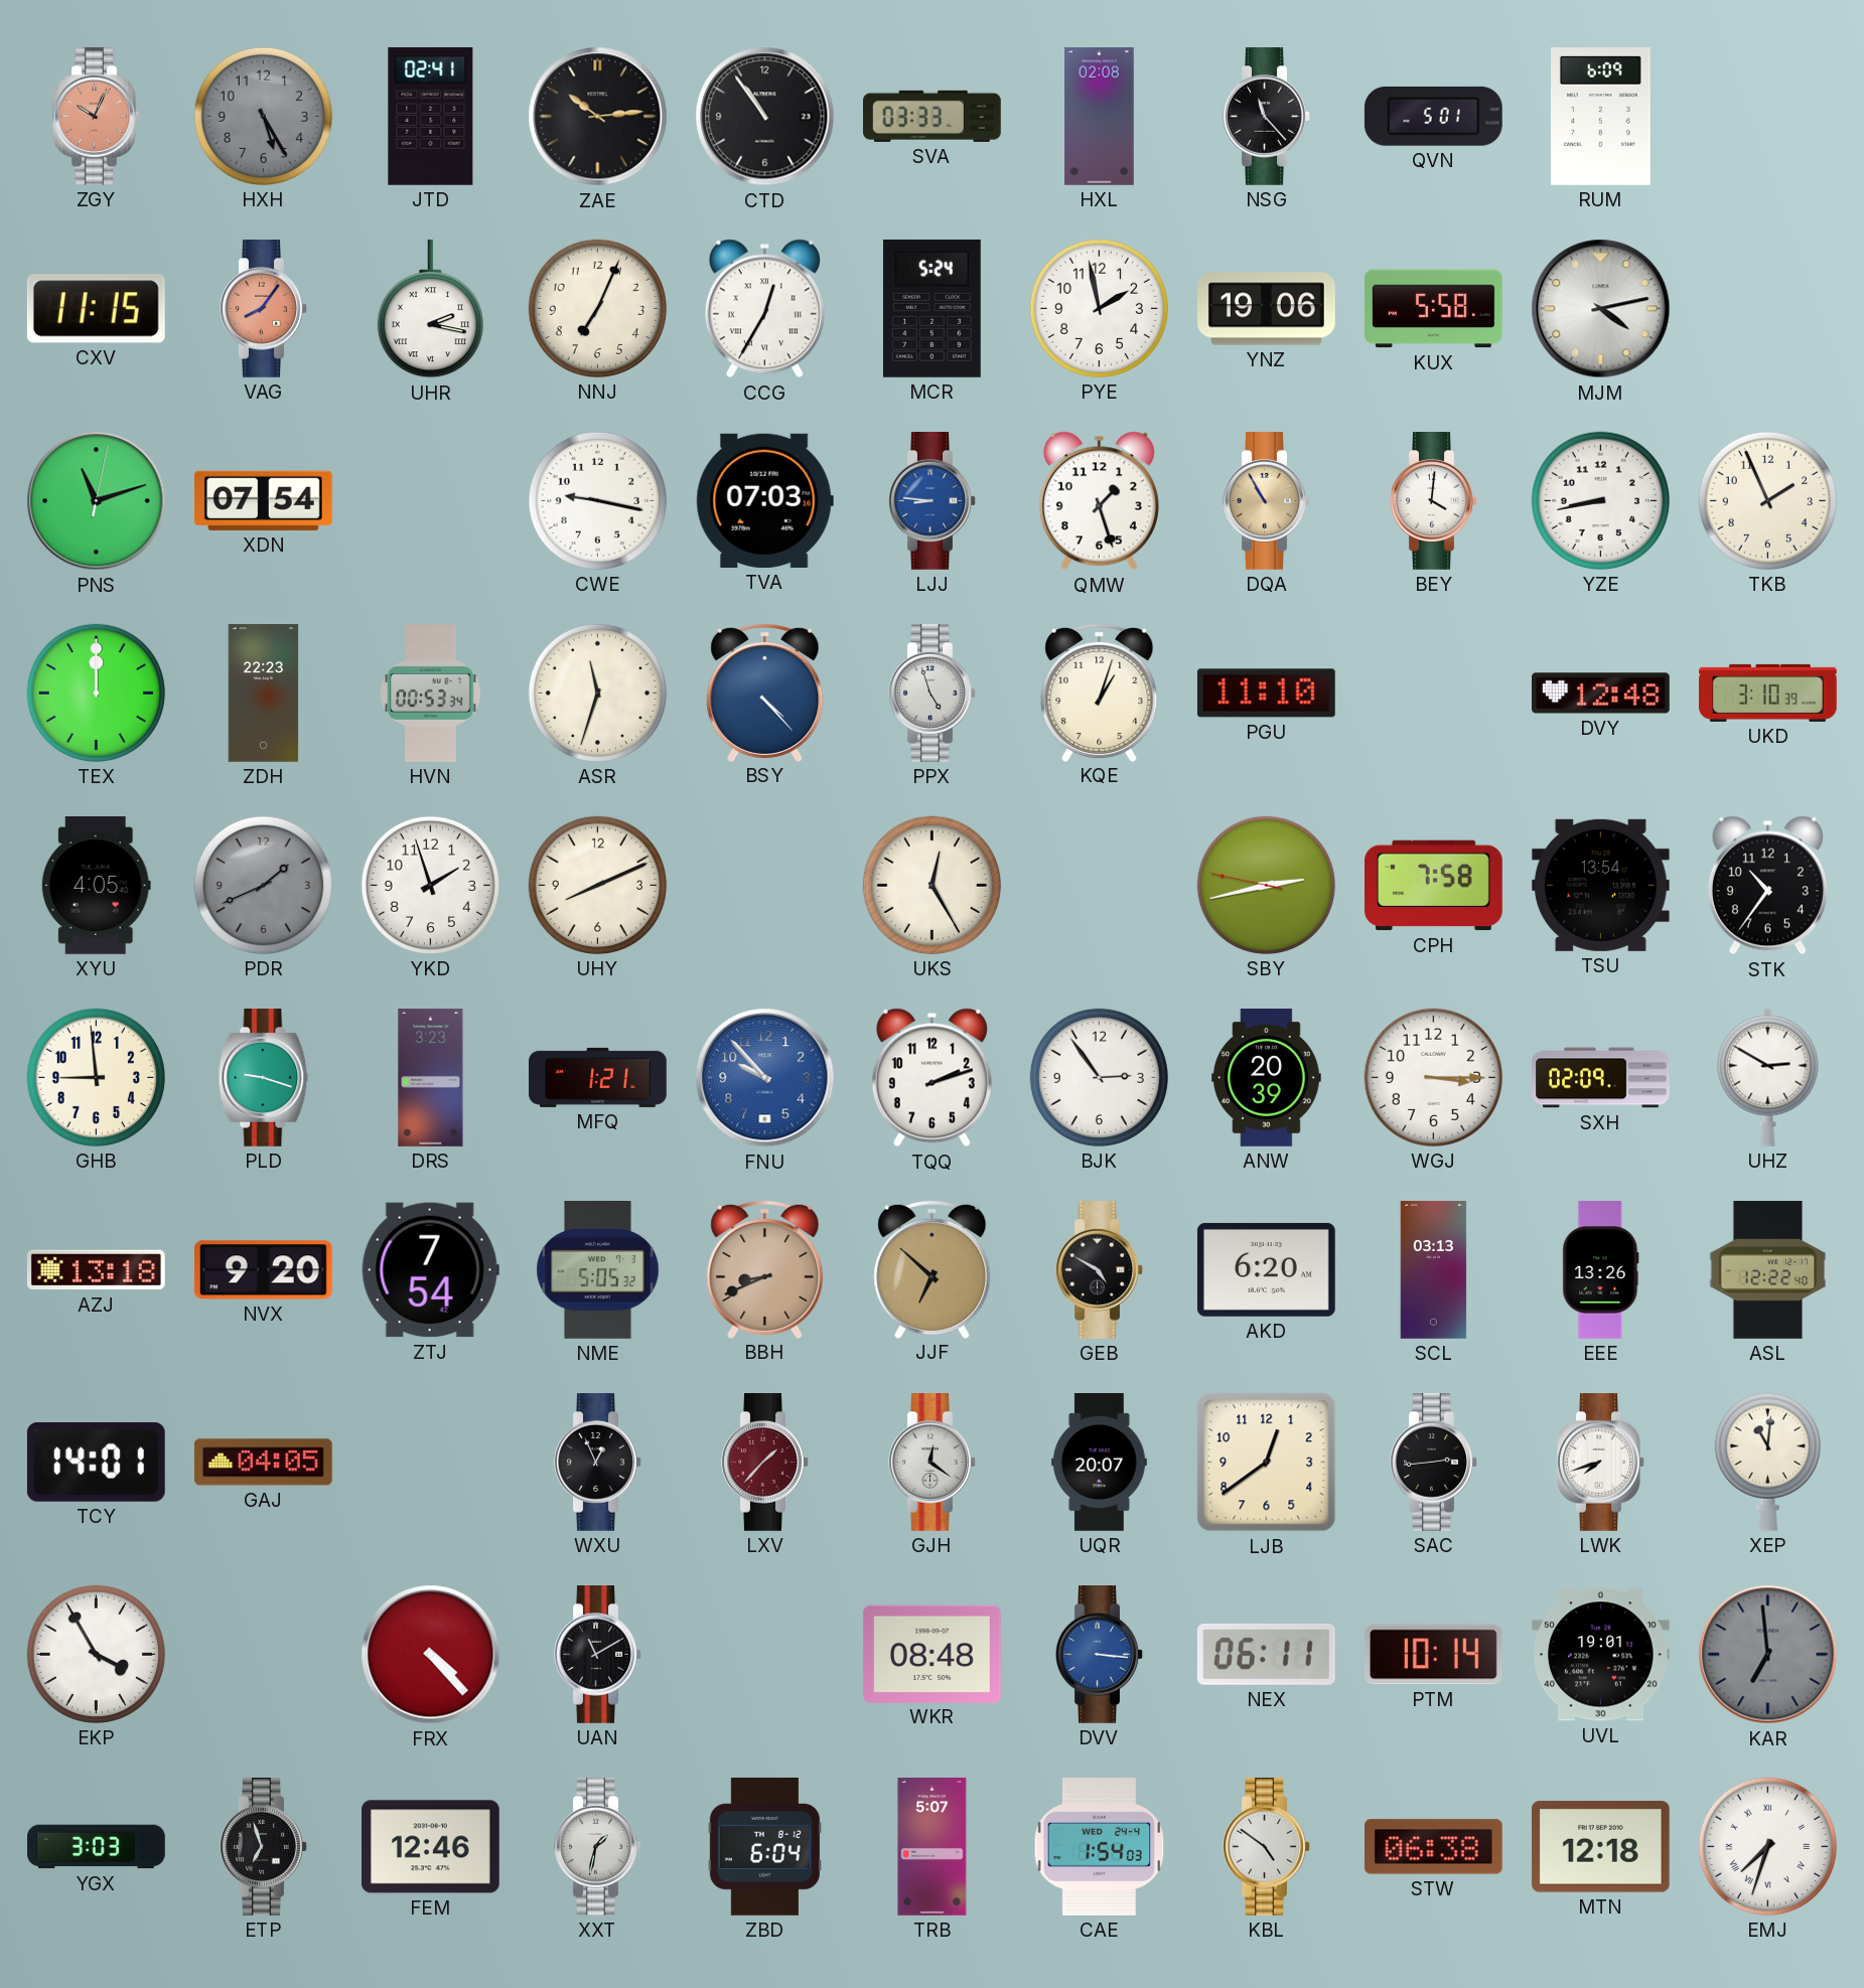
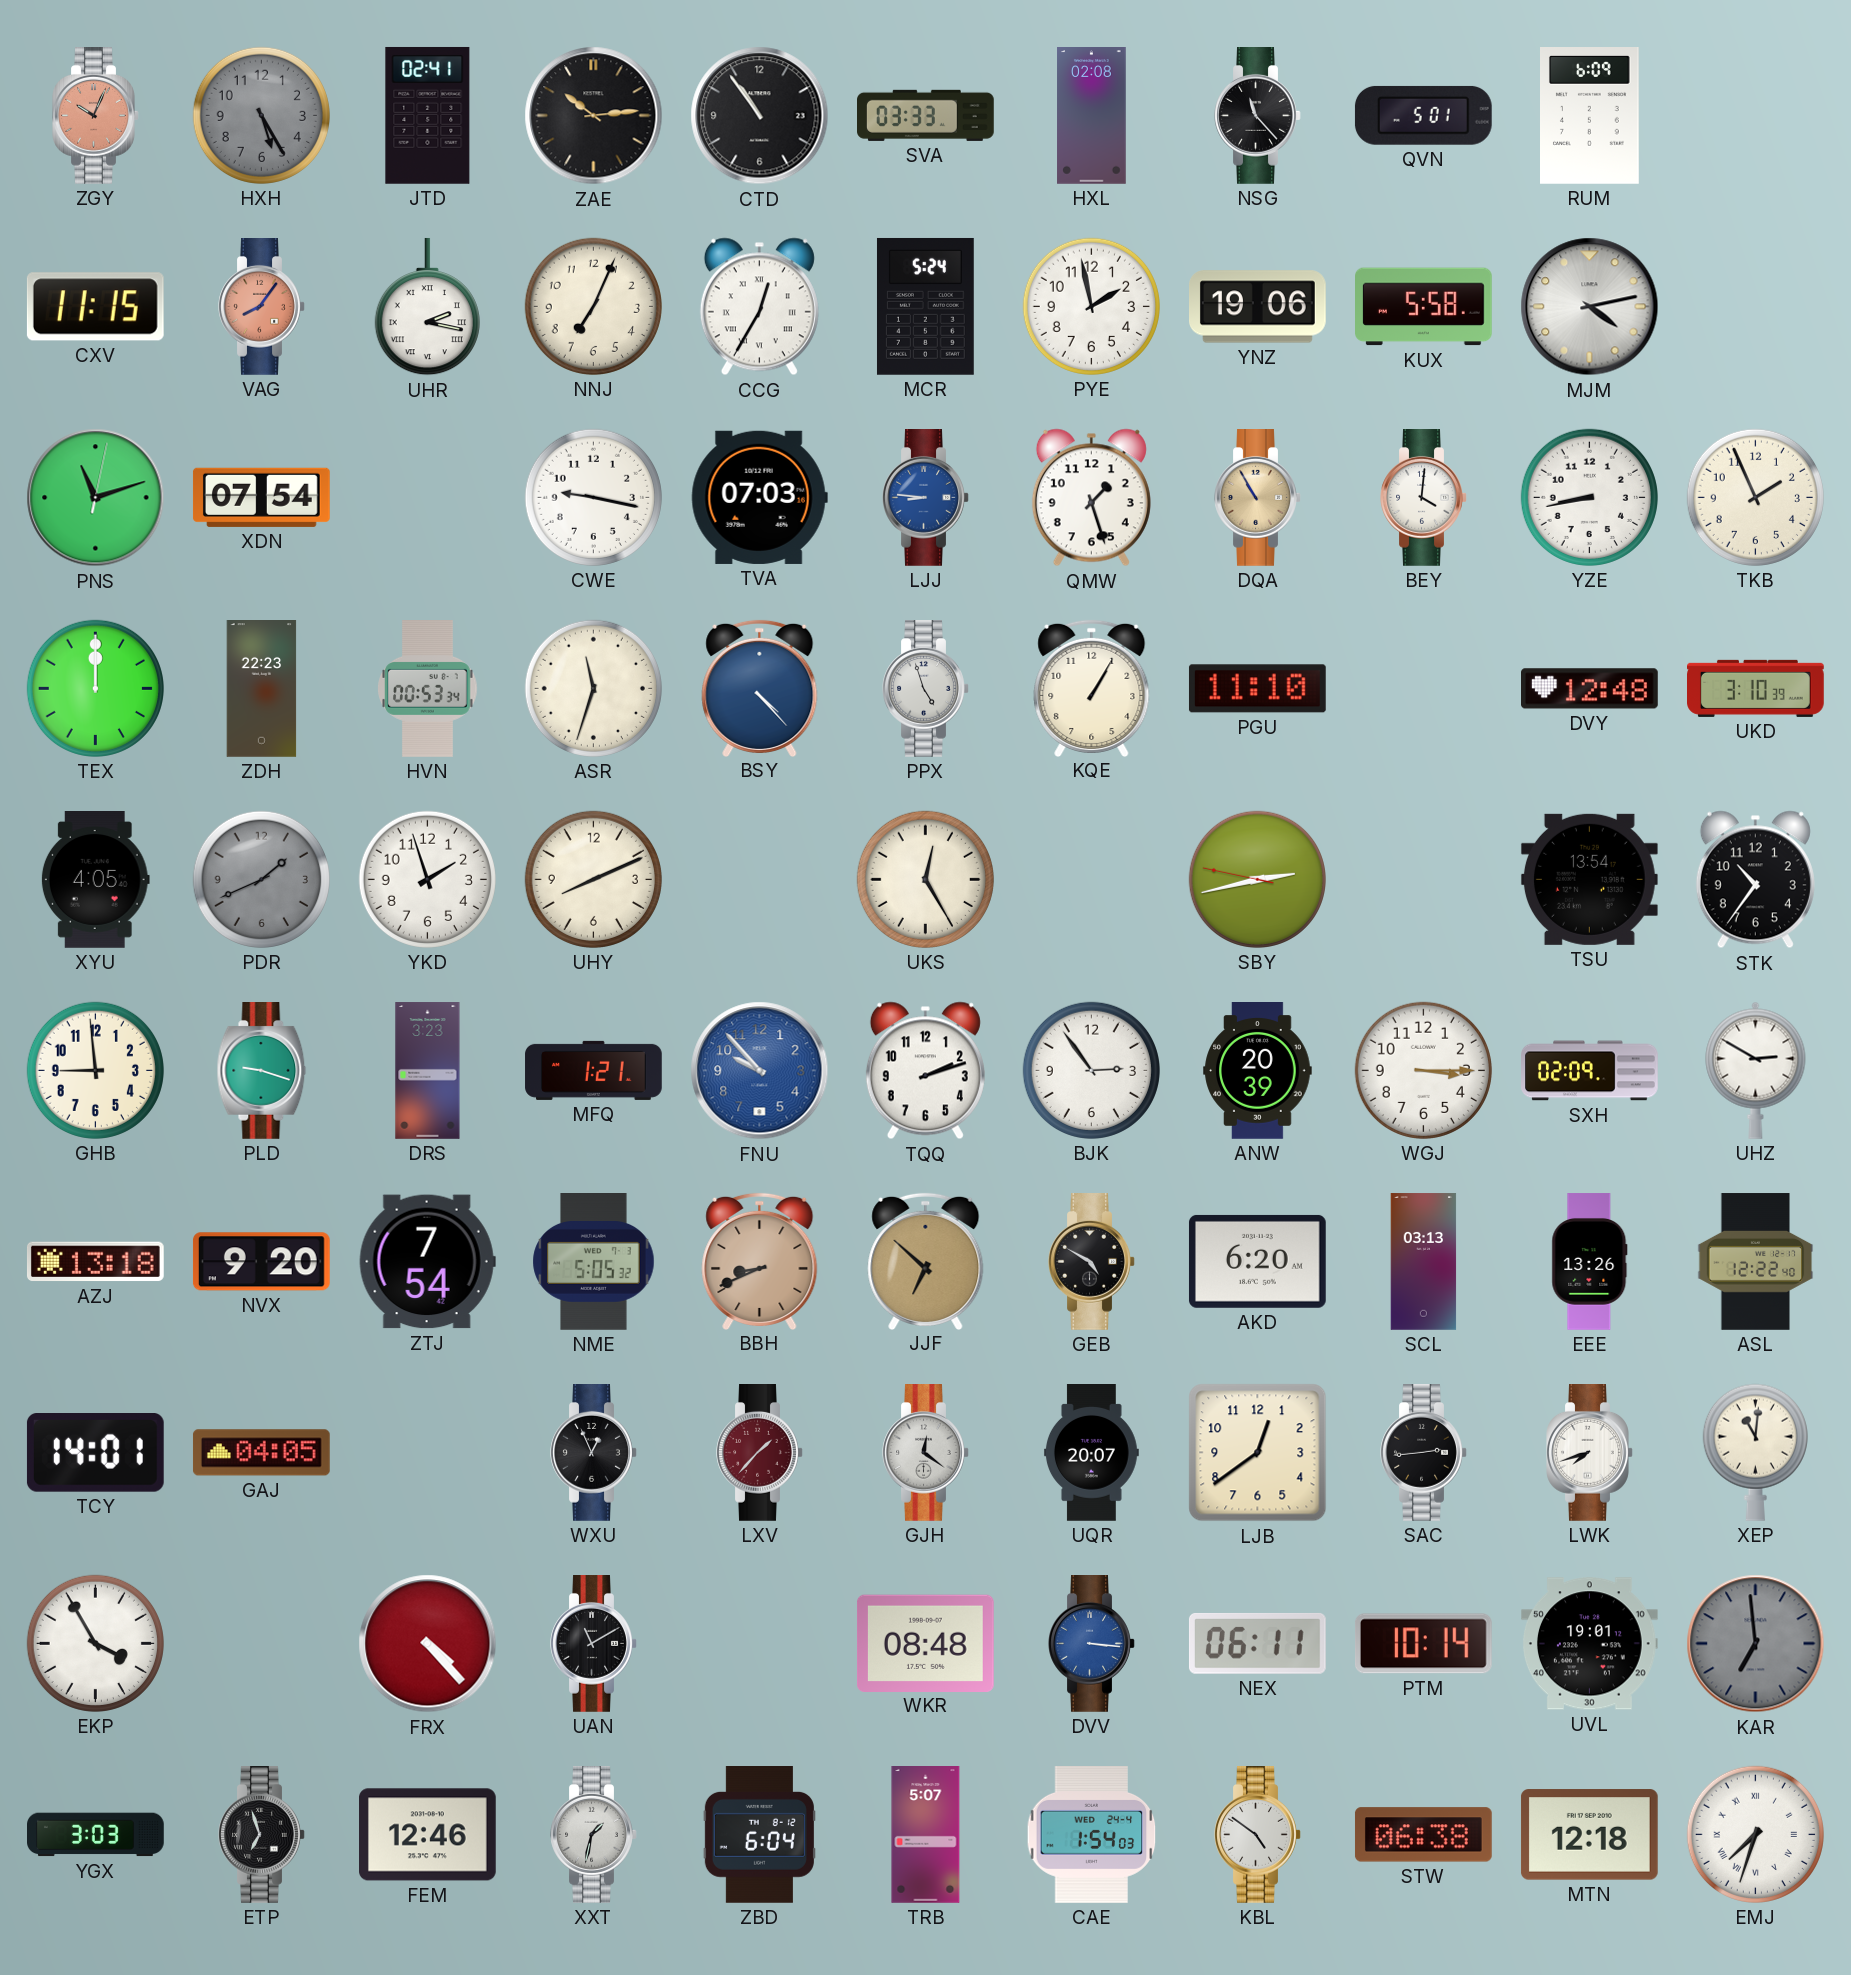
KQE: 1:03 -> 1:05
CPH: 7:58 -> none
